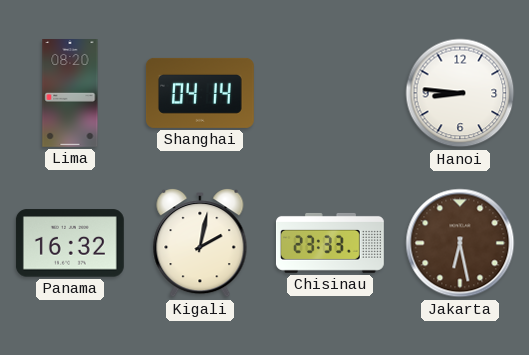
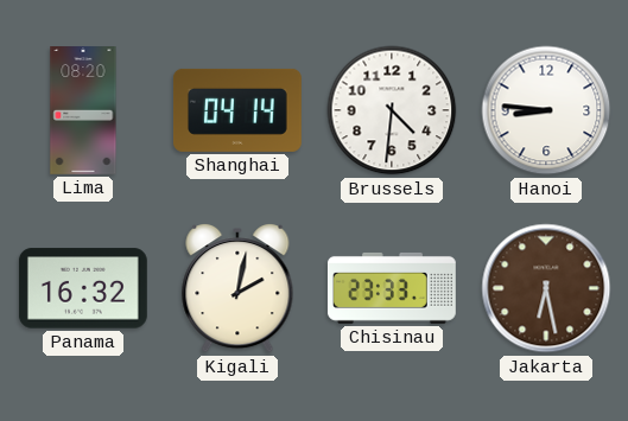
Brussels: none -> 4:31
